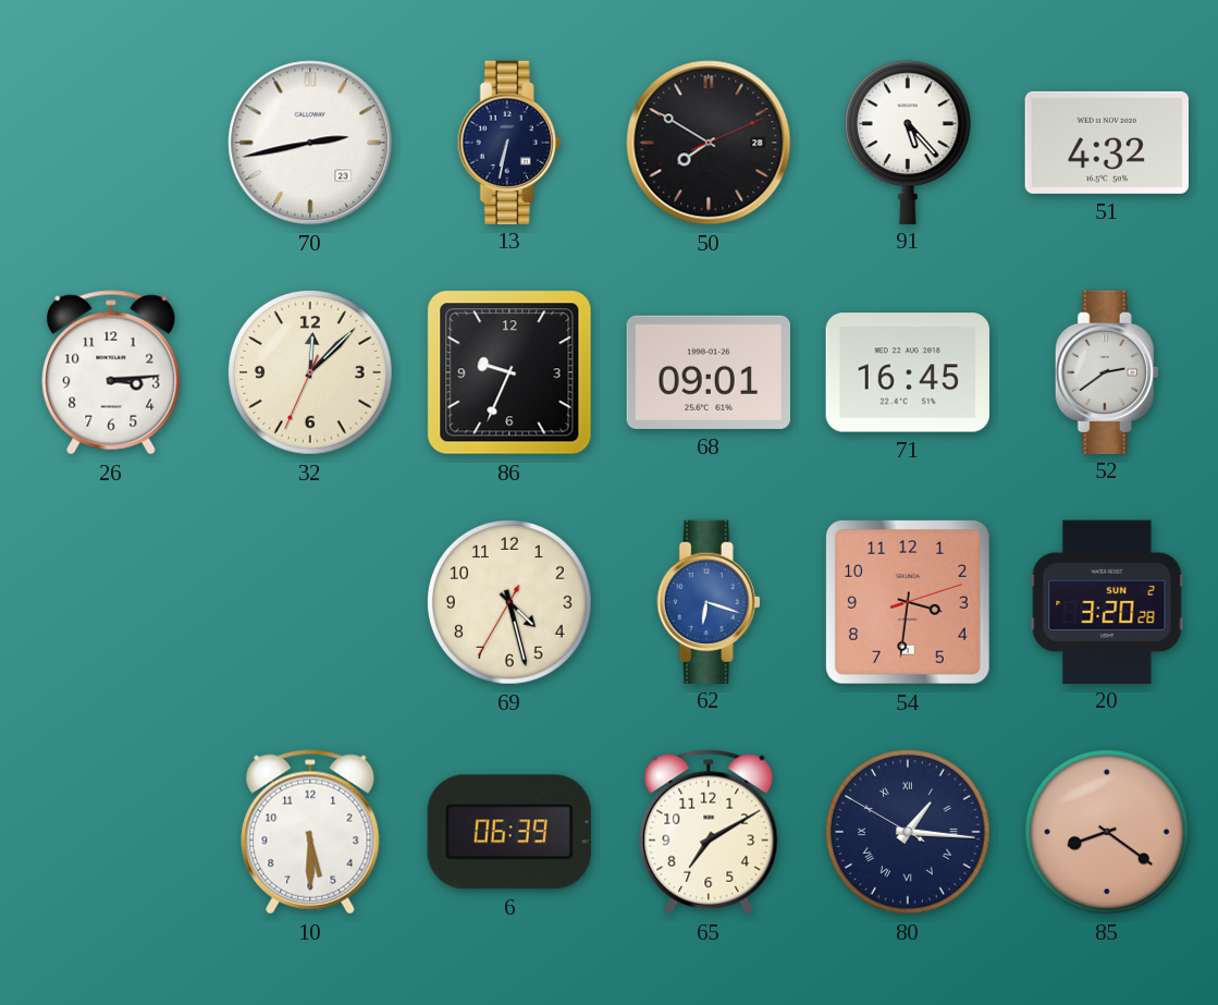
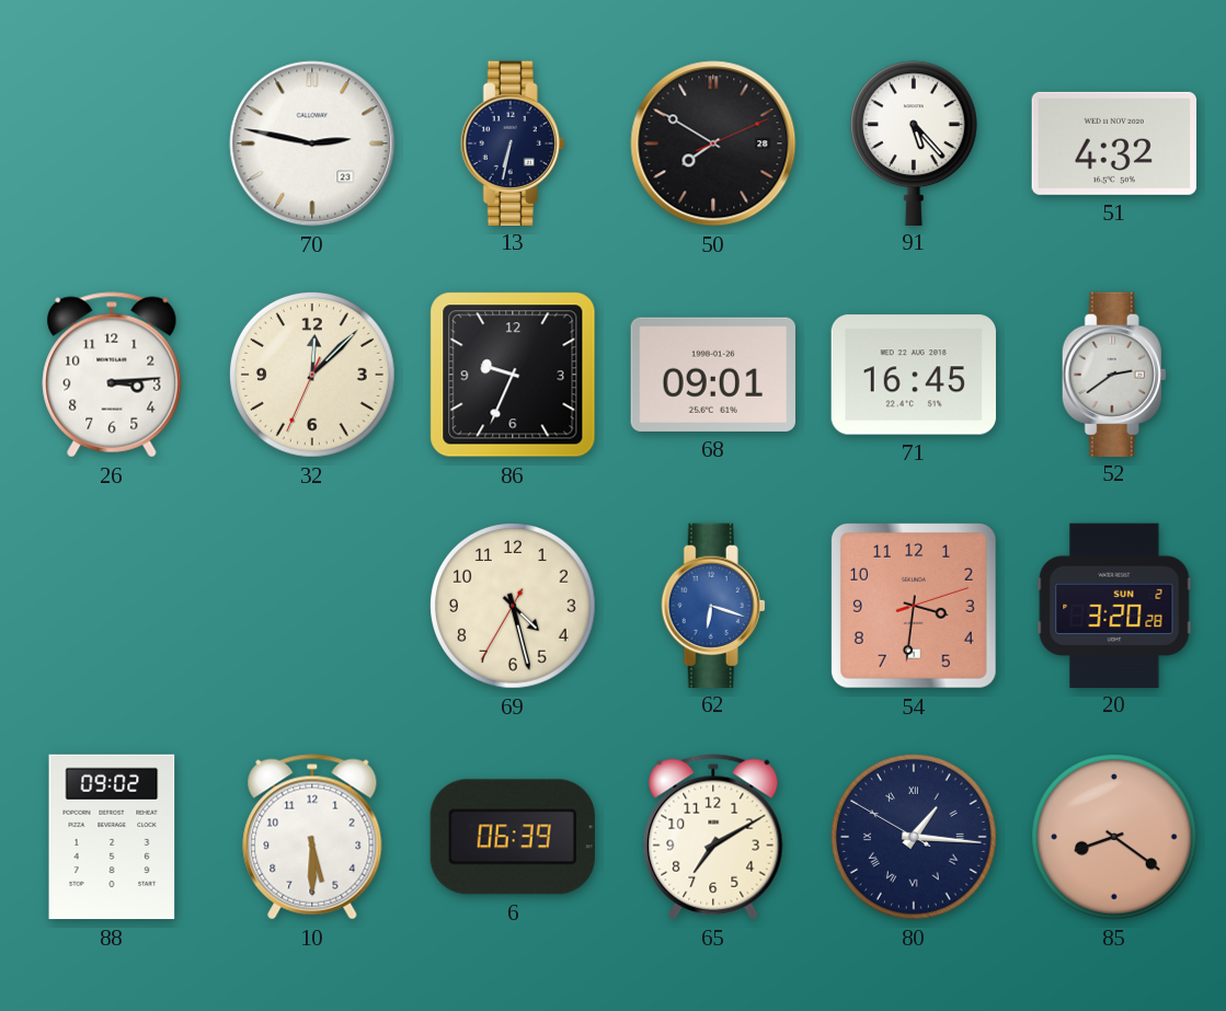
70: 2:43 -> 2:47
88: none -> 09:02
